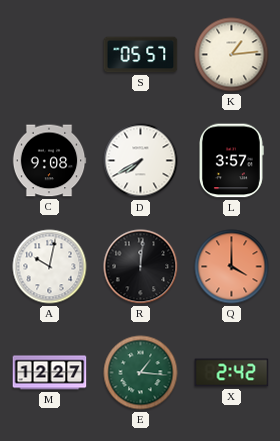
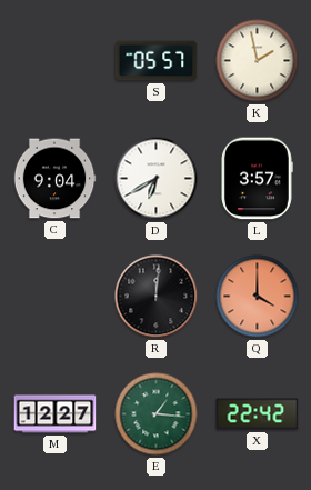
K: 1:14 -> 1:58
C: 9:08 -> 9:04
D: 7:40 -> 6:40
A: 10:02 -> none
X: 2:42 -> 22:42
